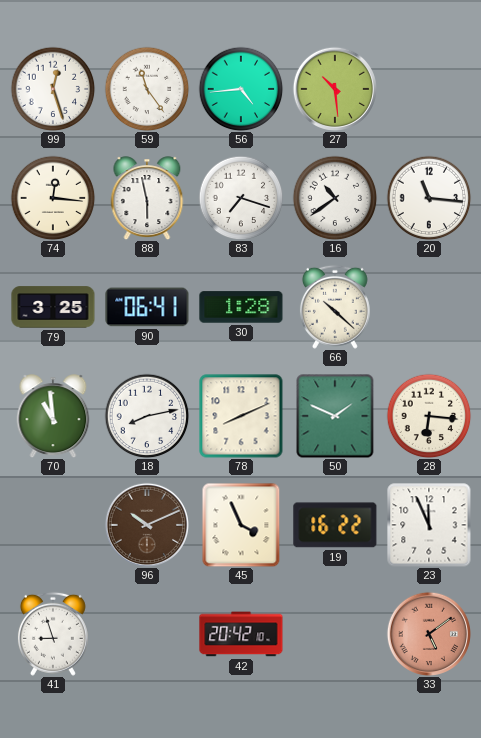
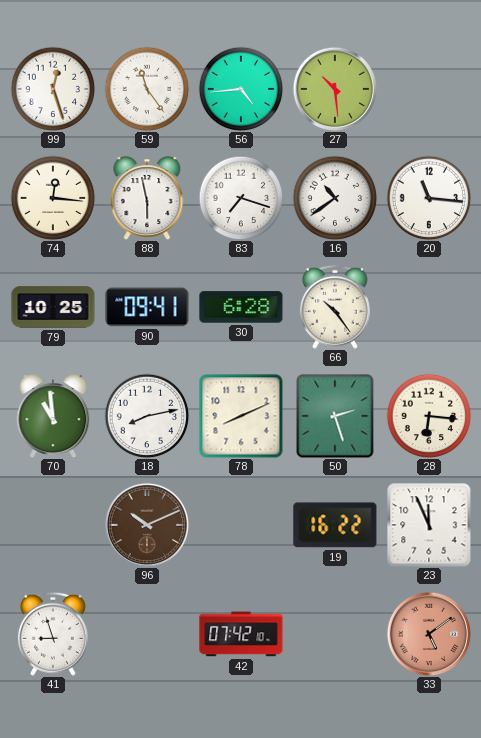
79: 3:25 -> 10:25
90: 06:41 -> 09:41
30: 1:28 -> 6:28
66: 10:22 -> 10:24
50: 1:49 -> 2:27
45: 3:56 -> none
42: 20:42 -> 07:42
